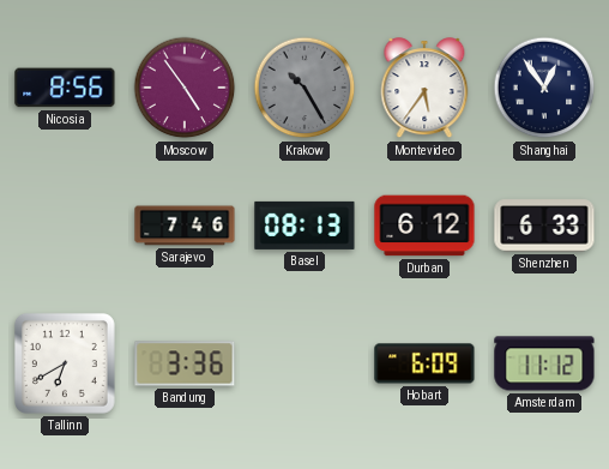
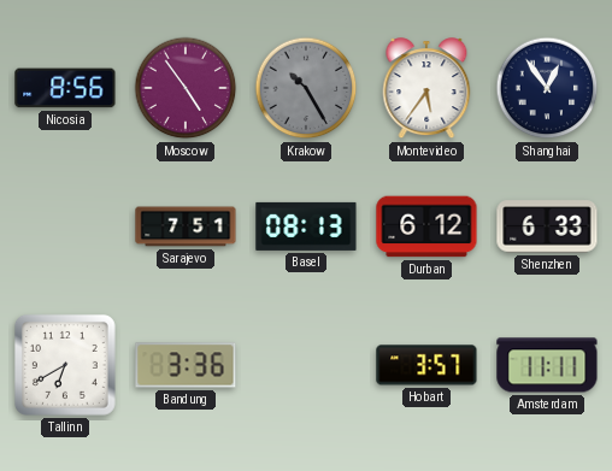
Sarajevo: 7:46 -> 7:51
Hobart: 6:09 -> 3:57
Amsterdam: 11:12 -> 11:11
